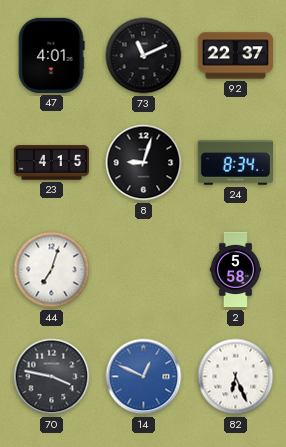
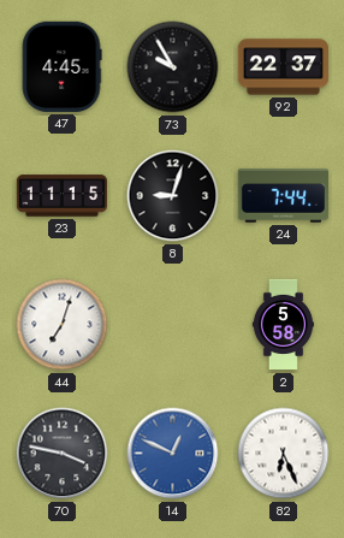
47: 4:01 -> 4:45
73: 11:11 -> 9:55
23: 4:15 -> 11:15
24: 8:34 -> 7:44
